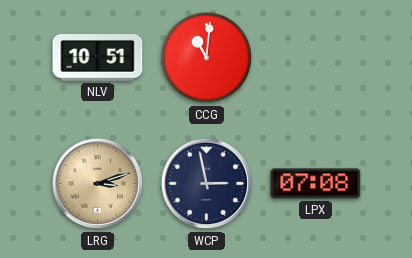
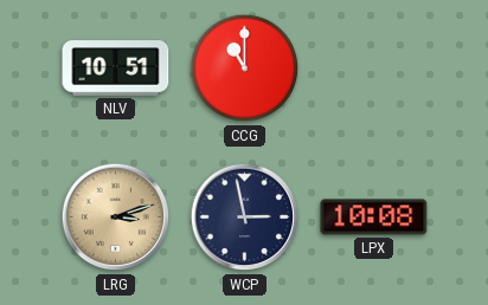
CCG: 11:01 -> 11:00
LPX: 07:08 -> 10:08
